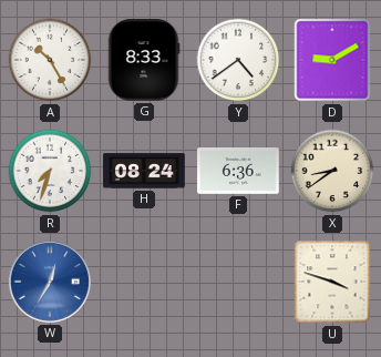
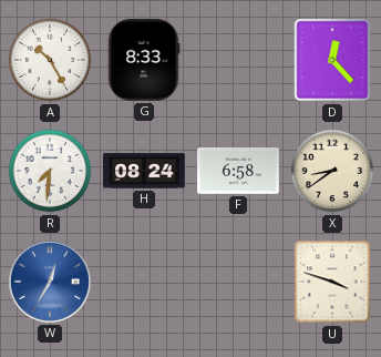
Y: 4:39 -> none
D: 9:10 -> 12:23
R: 7:33 -> 7:31
F: 6:36 -> 6:58
